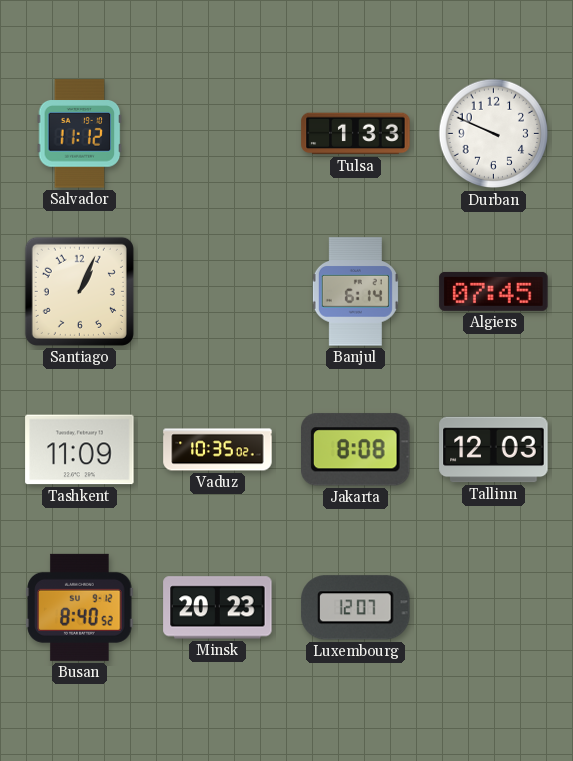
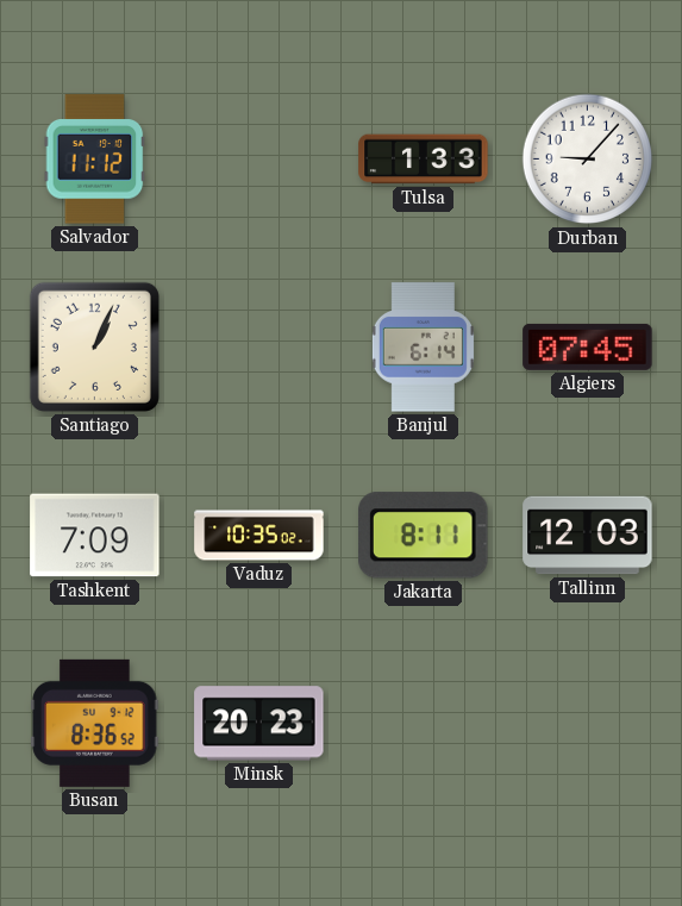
Durban: 9:49 -> 9:07
Tashkent: 11:09 -> 7:09
Jakarta: 8:08 -> 8:11
Busan: 8:40 -> 8:36
Luxembourg: 12:07 -> none
